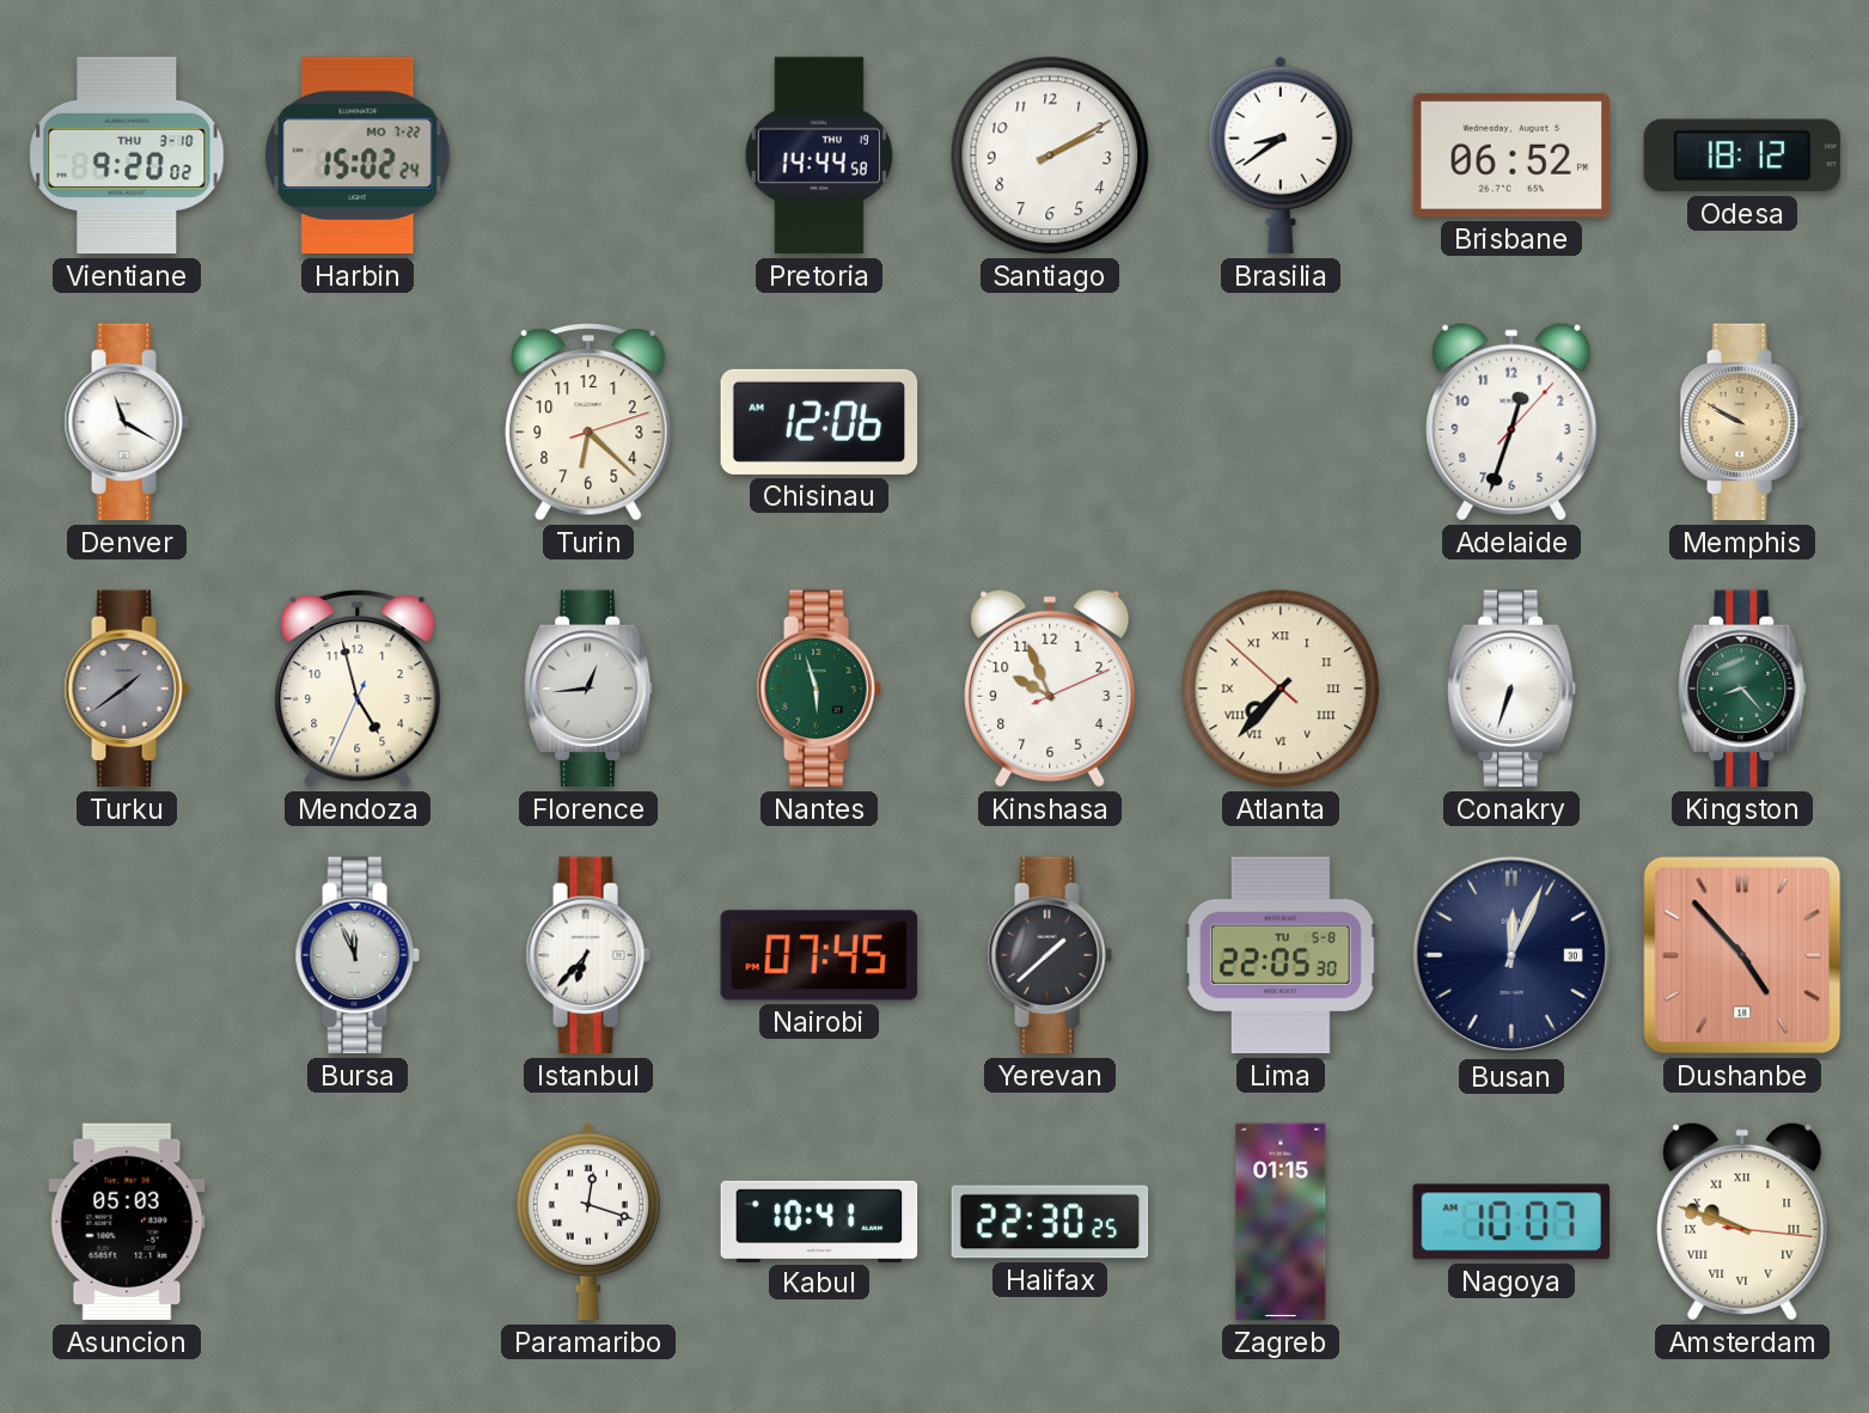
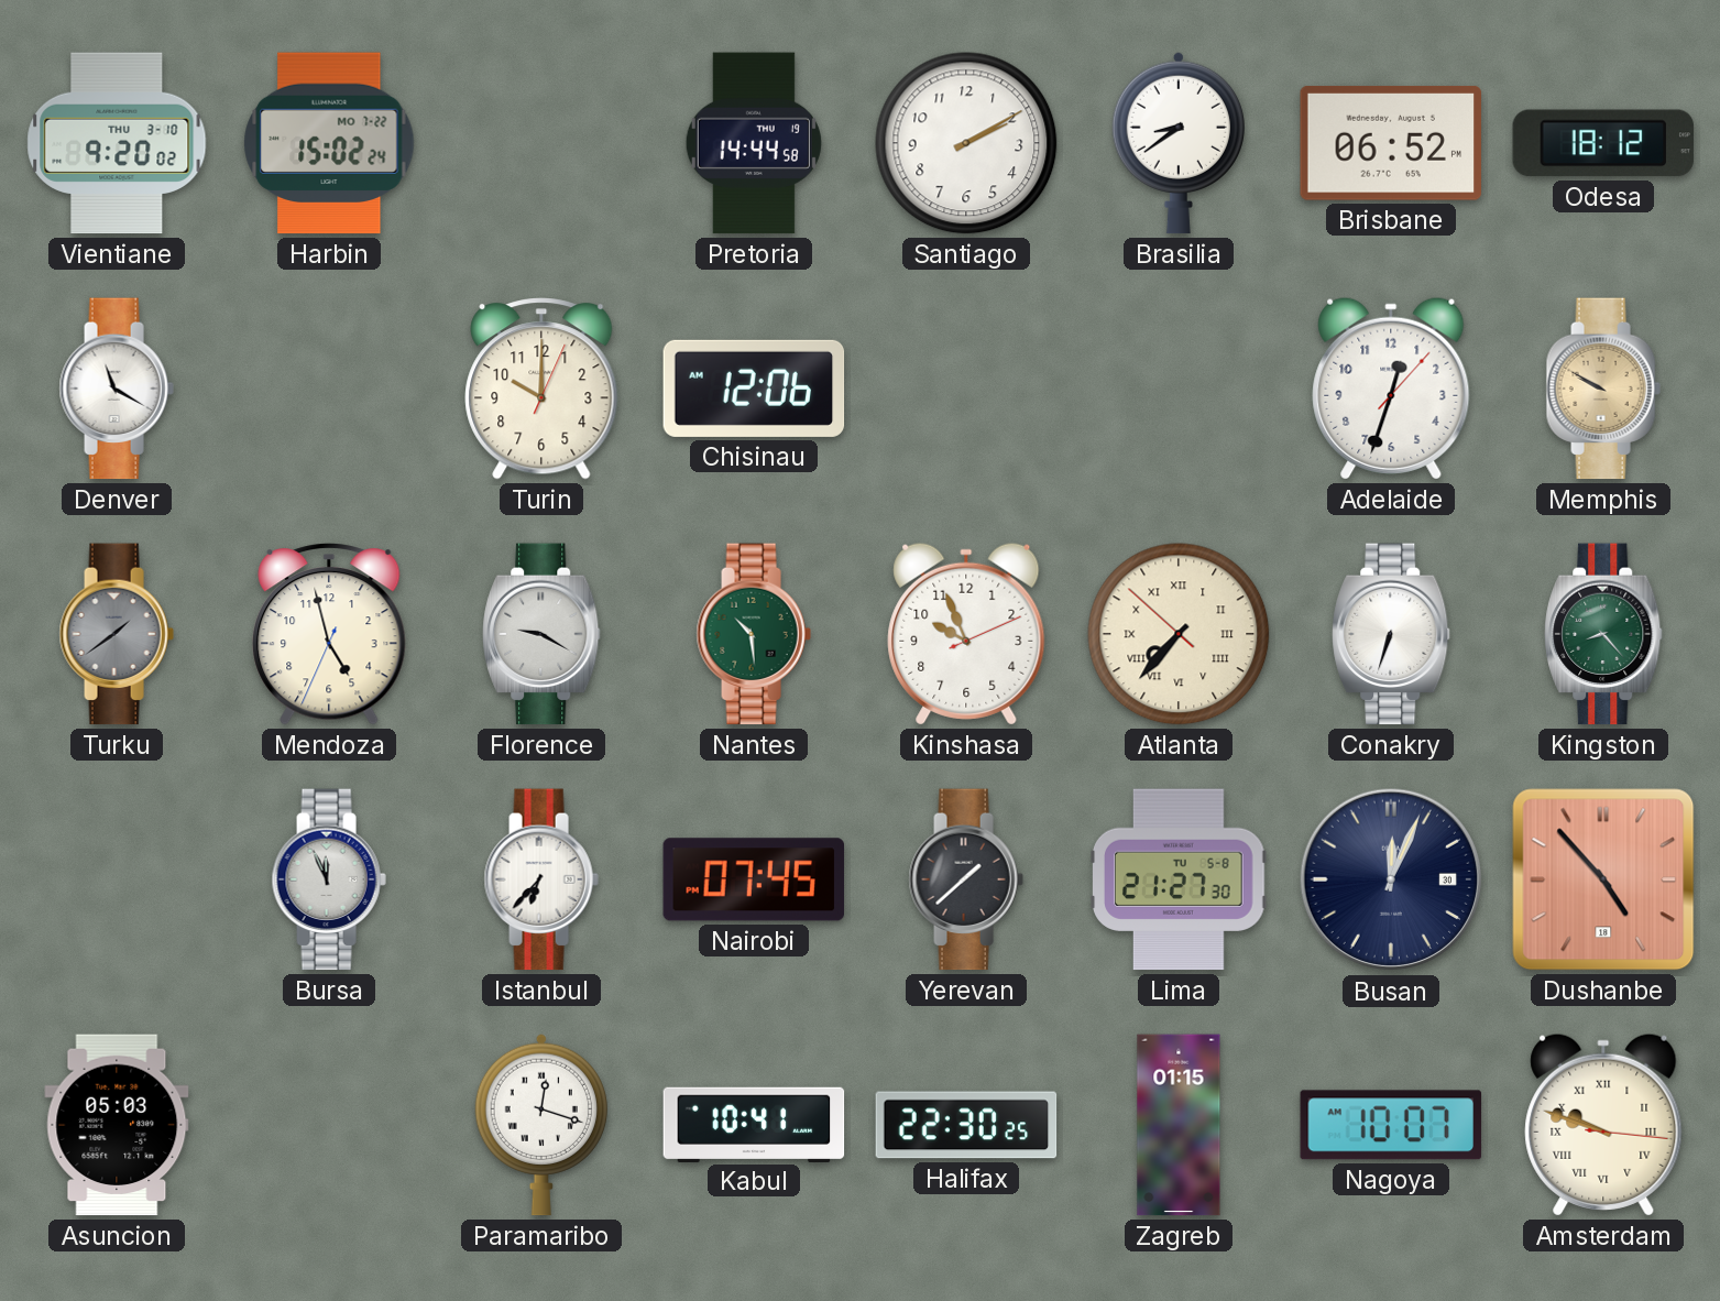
Turin: 6:22 -> 10:00
Florence: 12:44 -> 9:20
Nantes: 5:57 -> 10:29
Lima: 22:05 -> 21:27
